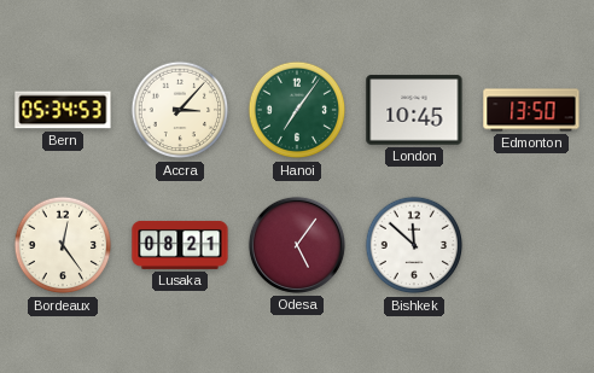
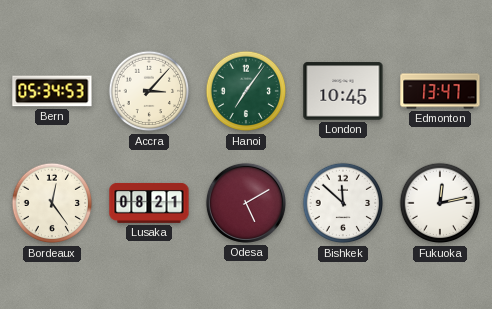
Edmonton: 13:50 -> 13:47
Odesa: 5:06 -> 5:10
Fukuoka: none -> 12:13
